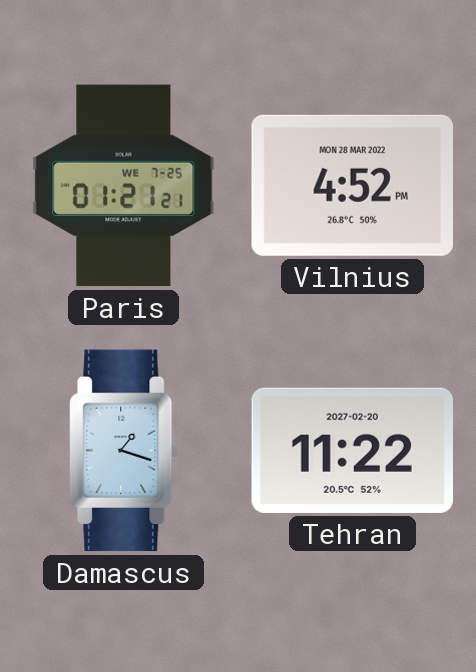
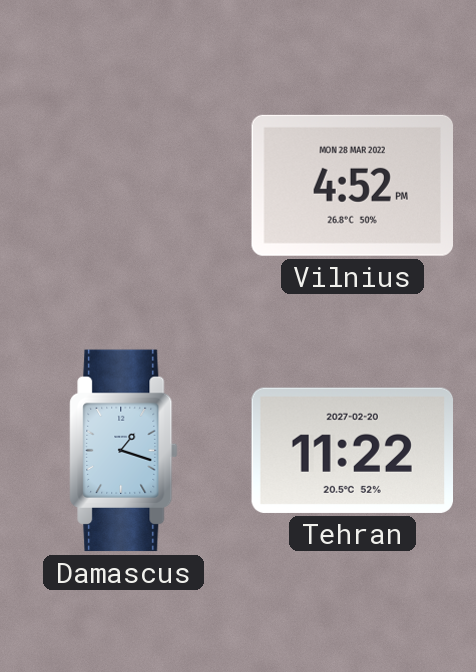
Paris: 01:21 -> none
